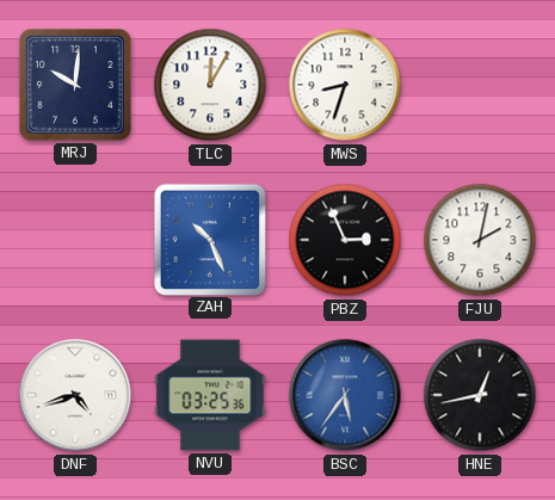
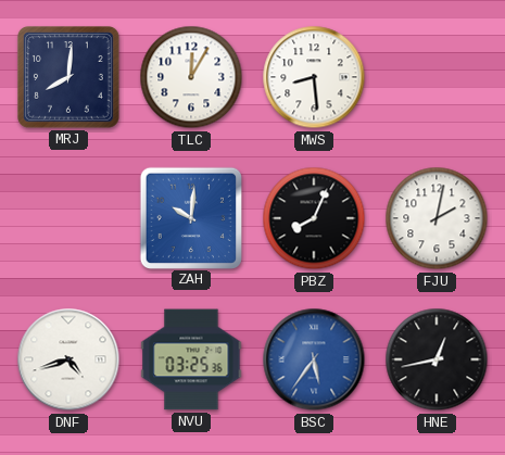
MRJ: 10:01 -> 8:01
MWS: 8:33 -> 8:29
ZAH: 10:26 -> 10:01
PBZ: 2:56 -> 8:04
